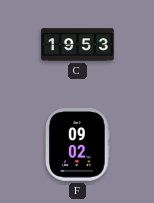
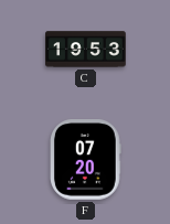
F: 09:02 -> 07:20
